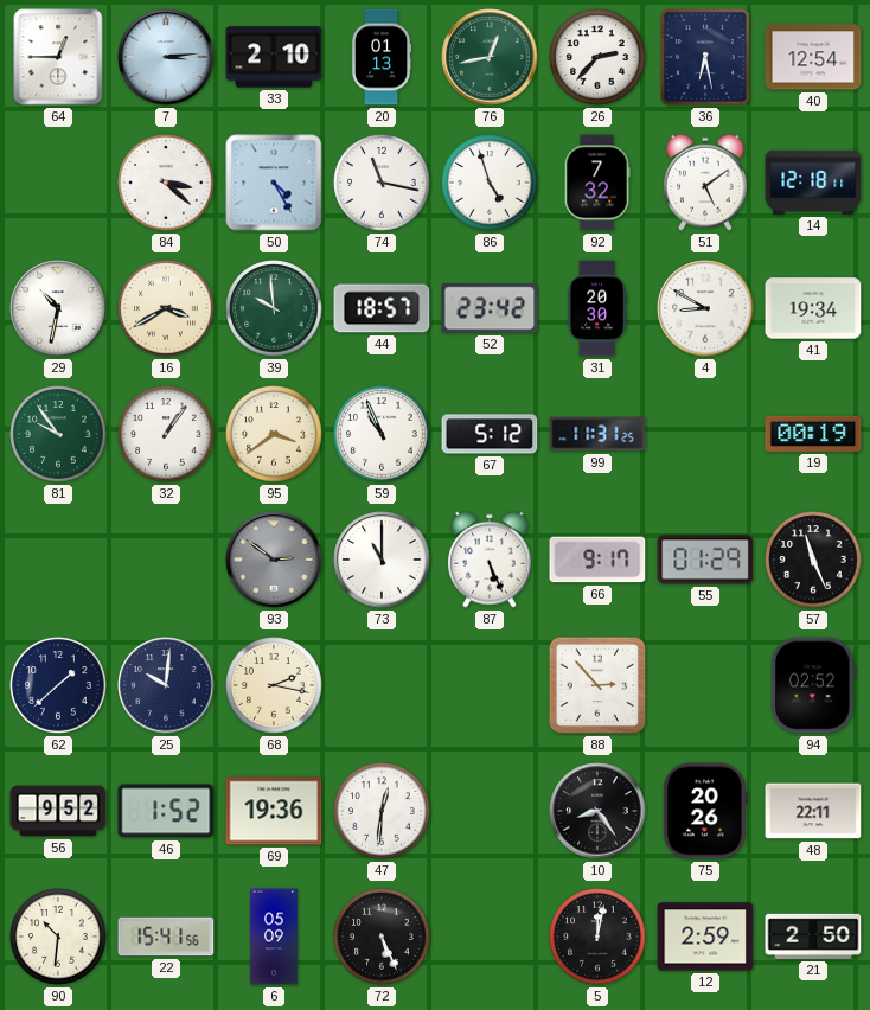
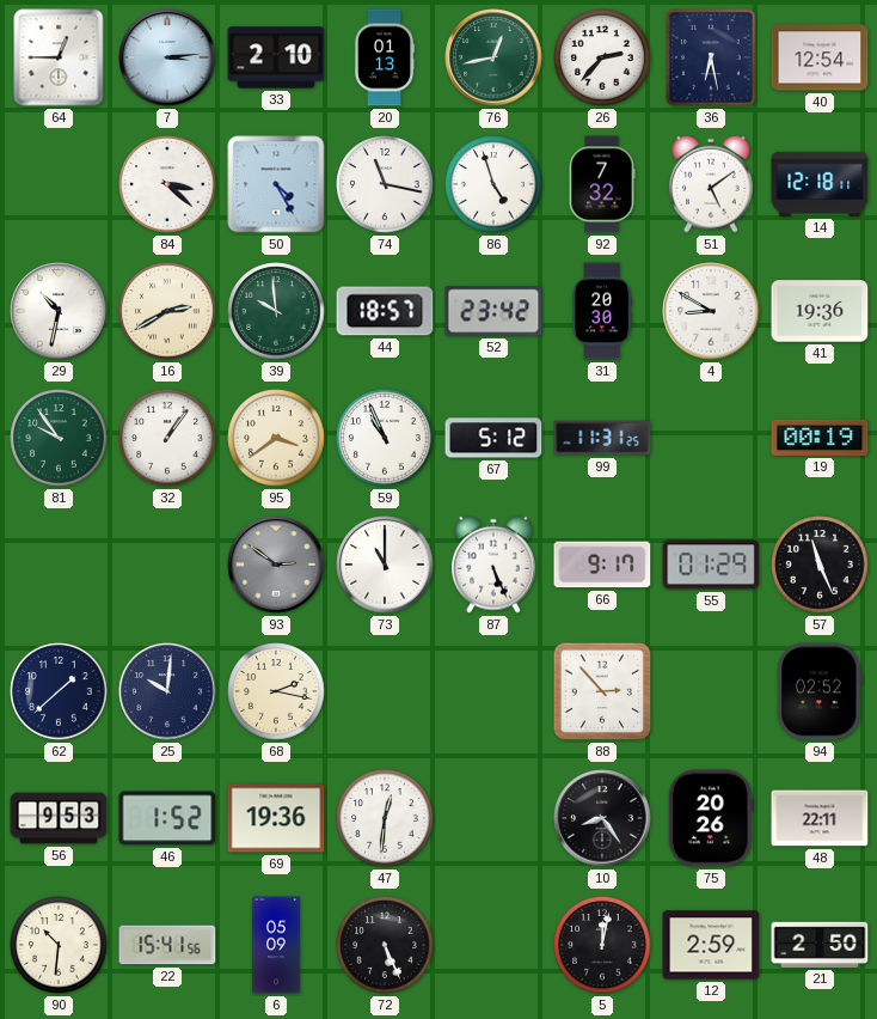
16: 3:40 -> 2:40
41: 19:34 -> 19:36
56: 9:52 -> 9:53
